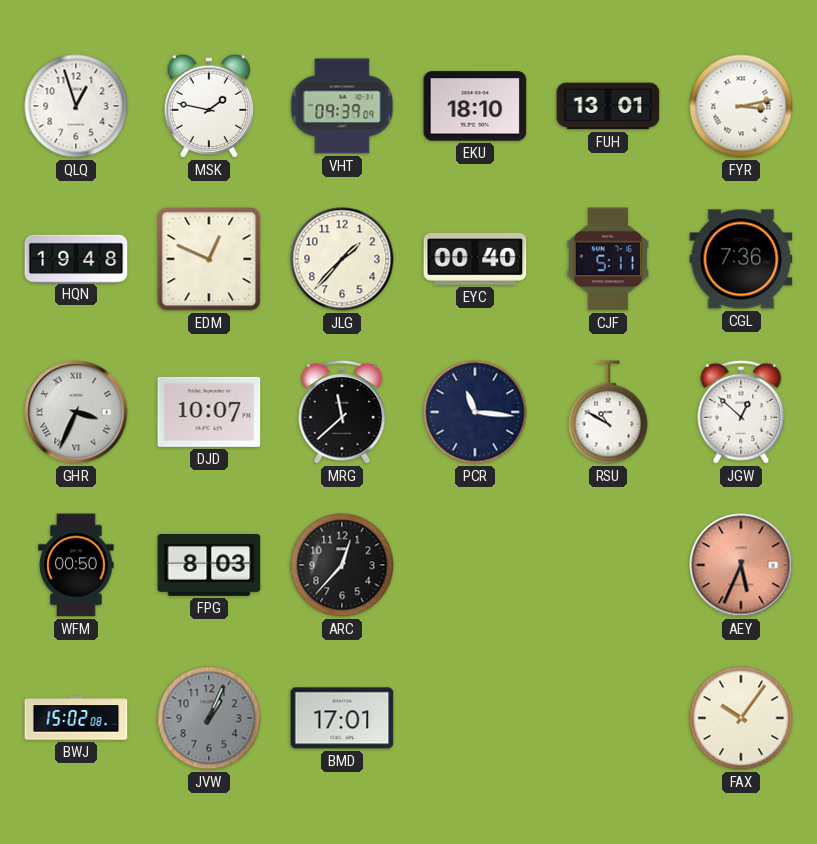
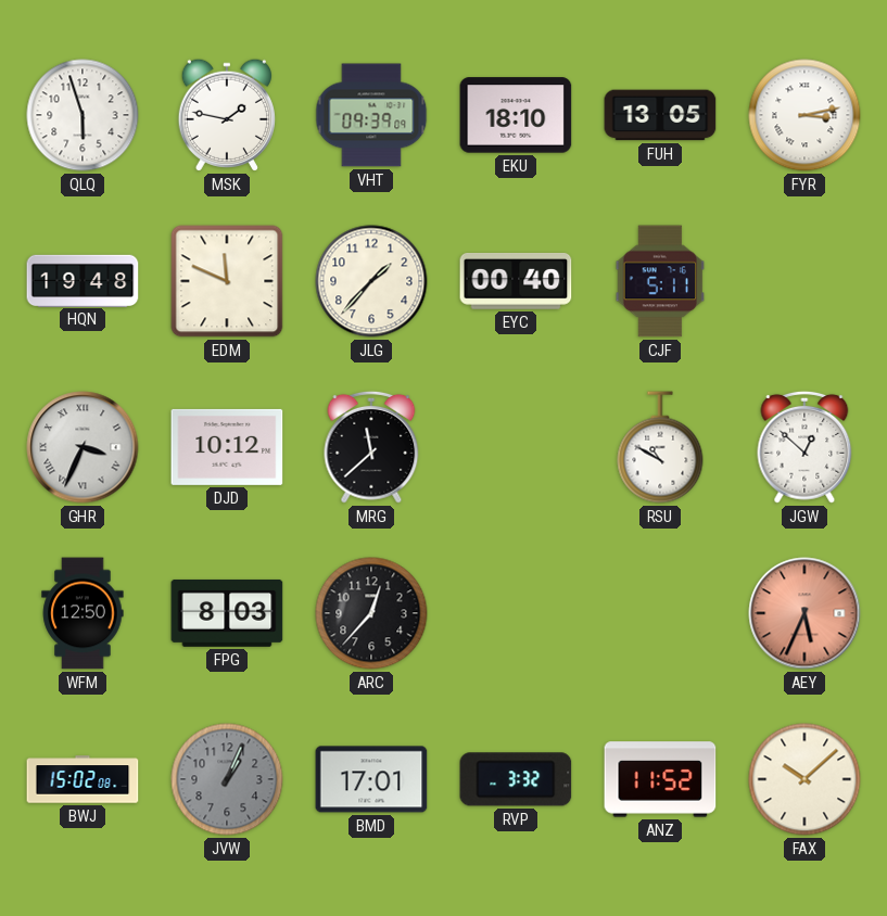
QLQ: 12:57 -> 5:57
FUH: 13:01 -> 13:05
EDM: 12:49 -> 11:49
CGL: 7:36 -> none
DJD: 10:07 -> 10:12
PCR: 11:16 -> none
WFM: 00:50 -> 12:50
RVP: none -> 3:32
ANZ: none -> 11:52
FAX: 10:06 -> 10:08
